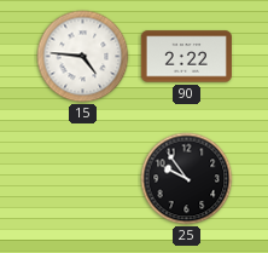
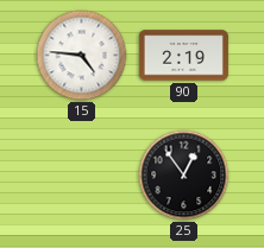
90: 2:22 -> 2:19
25: 9:54 -> 12:54
